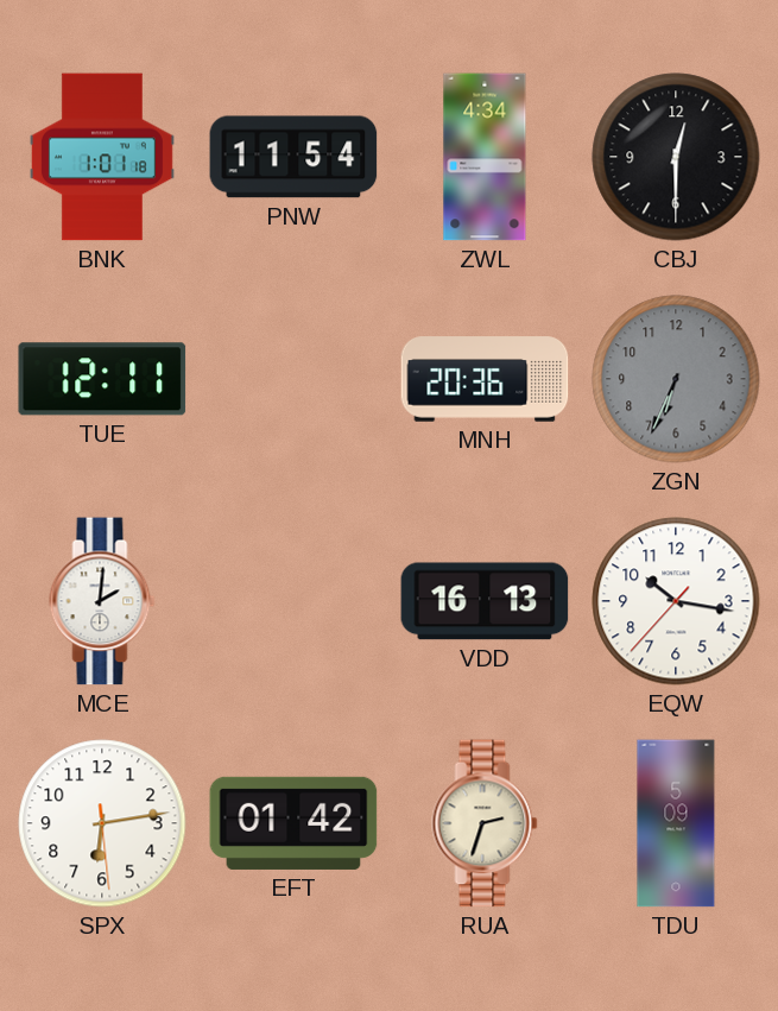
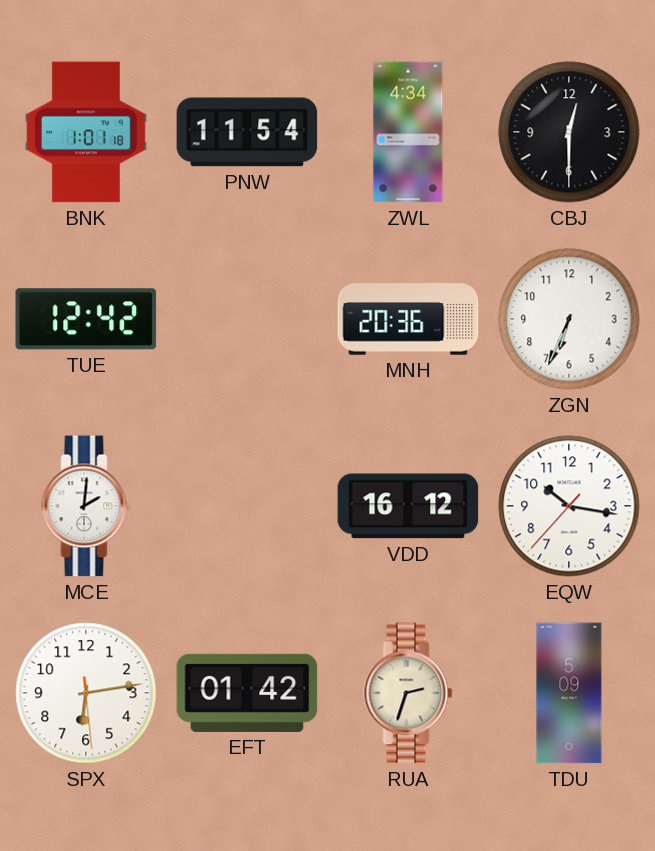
TUE: 12:11 -> 12:42
ZGN dial: grey -> white
VDD: 16:13 -> 16:12
